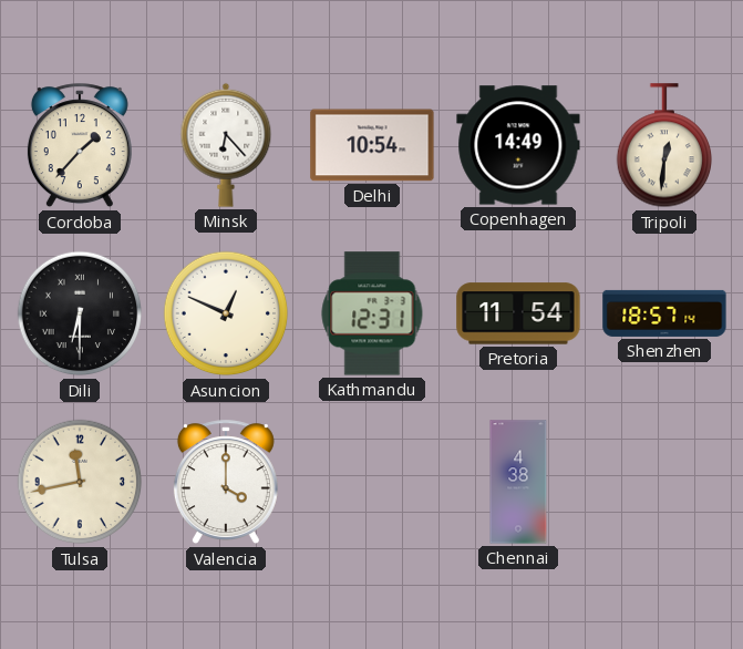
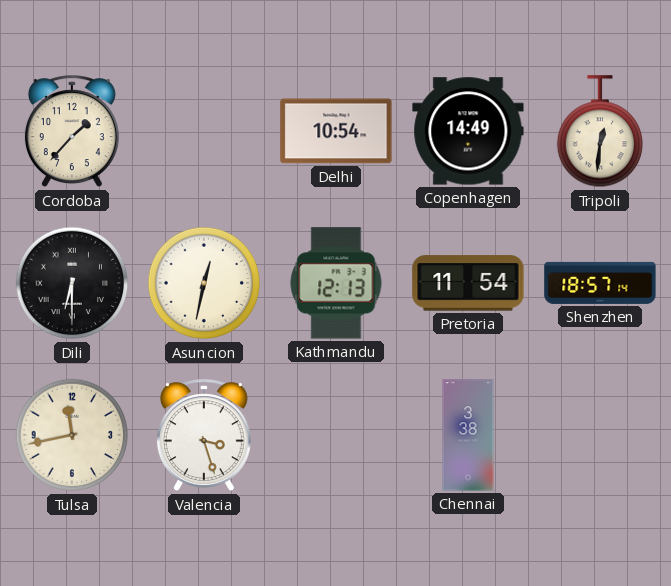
Minsk: 6:23 -> none
Asuncion: 12:49 -> 12:32
Kathmandu: 12:31 -> 12:13
Valencia: 4:00 -> 3:27
Chennai: 4:38 -> 3:38
